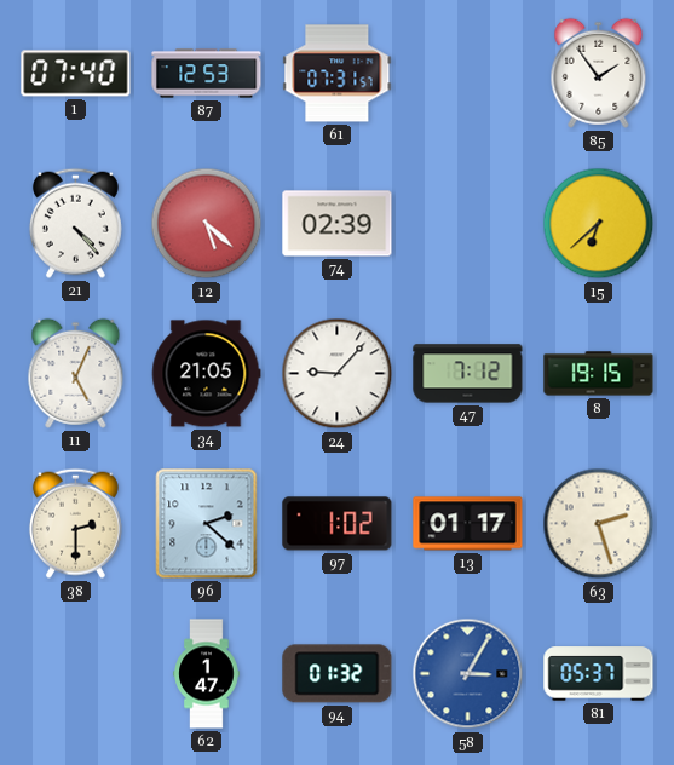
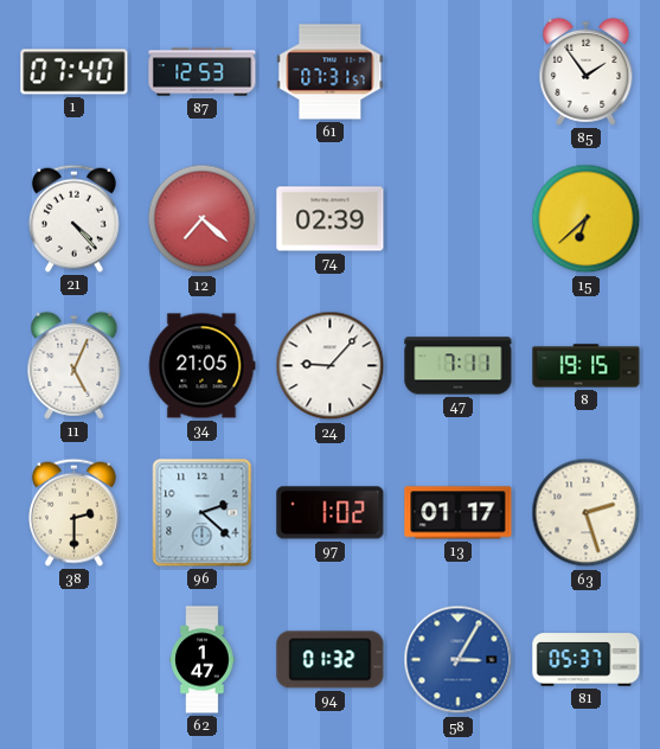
12: 5:22 -> 7:22
47: 7:12 -> 7:11
